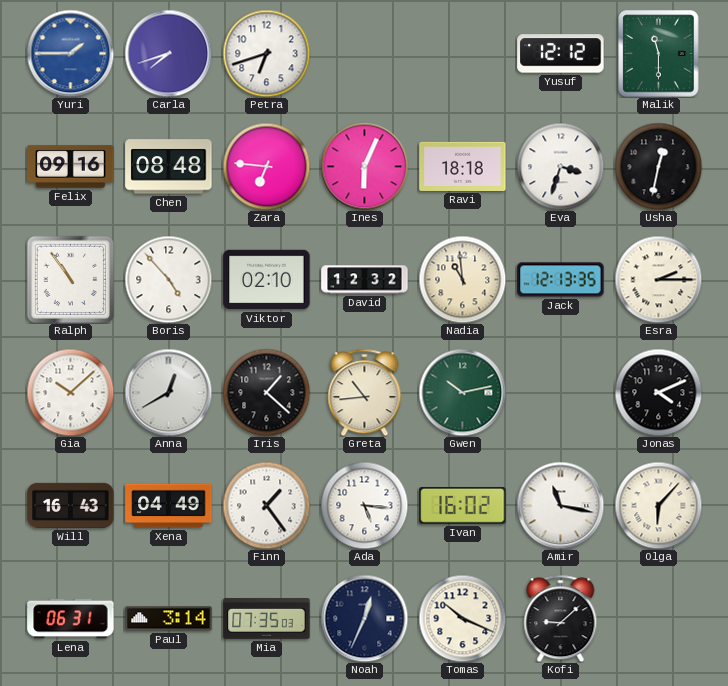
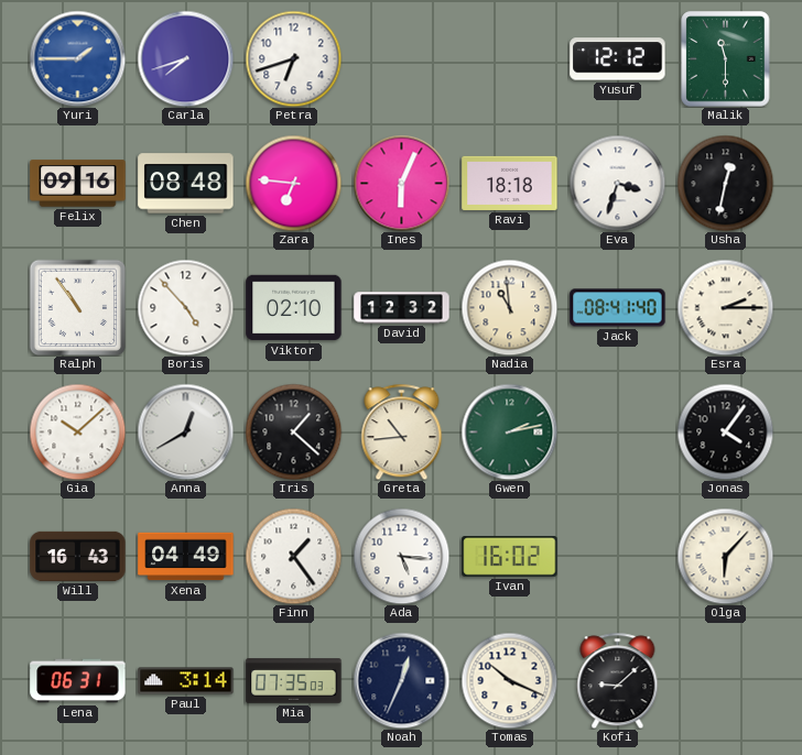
Jack: 12:13 -> 08:41
Gwen: 10:13 -> 2:13
Jonas: 4:11 -> 4:06
Amir: 11:17 -> none
